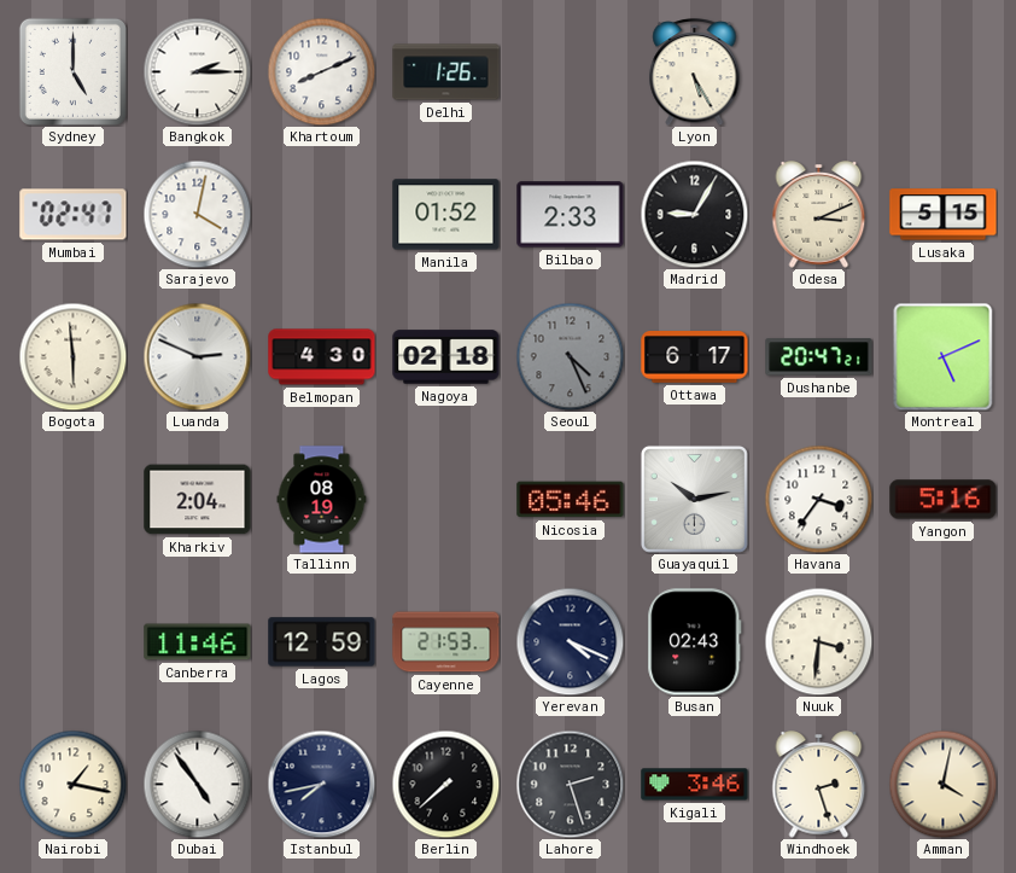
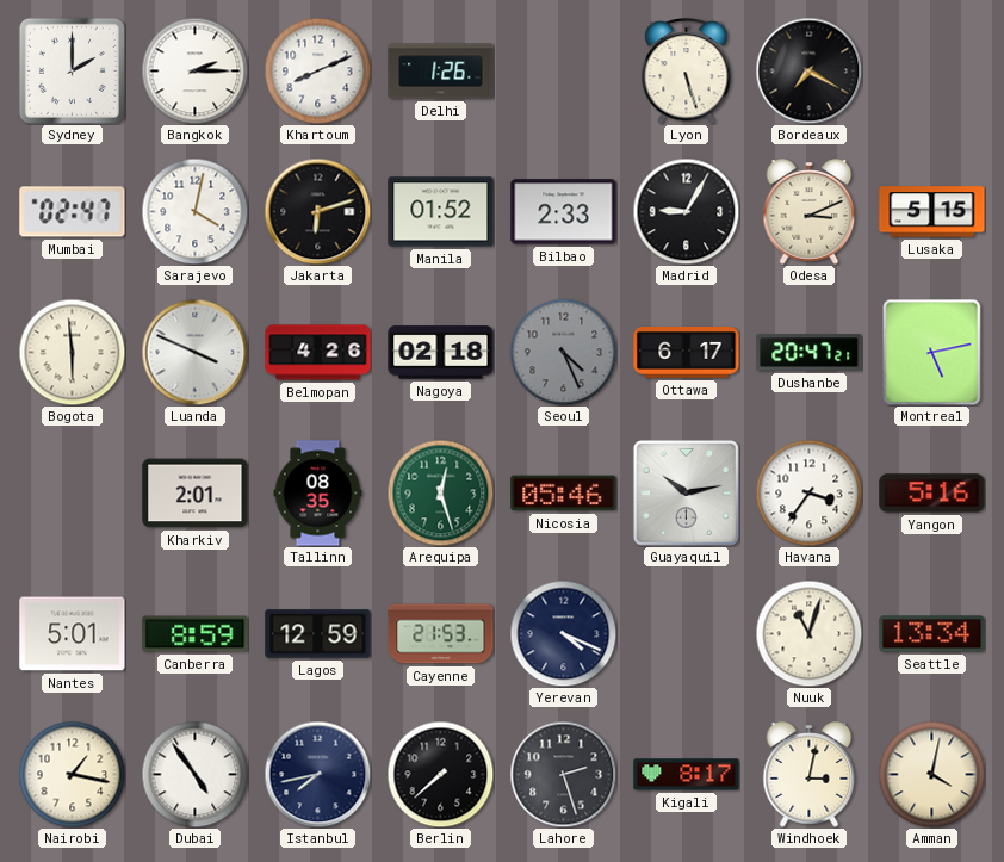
Sydney: 5:00 -> 2:00
Lyon: 5:25 -> 5:27
Bordeaux: none -> 7:20
Jakarta: none -> 6:12
Luanda: 2:49 -> 3:49
Belmopan: 4:30 -> 4:26
Montreal: 5:11 -> 5:13
Kharkiv: 2:04 -> 2:01
Tallinn: 08:19 -> 08:35
Arequipa: none -> 12:27
Nantes: none -> 5:01
Canberra: 11:46 -> 8:59
Busan: 02:43 -> none
Nuuk: 3:31 -> 11:03
Seattle: none -> 13:34
Kigali: 3:46 -> 8:17
Windhoek: 2:27 -> 3:02
